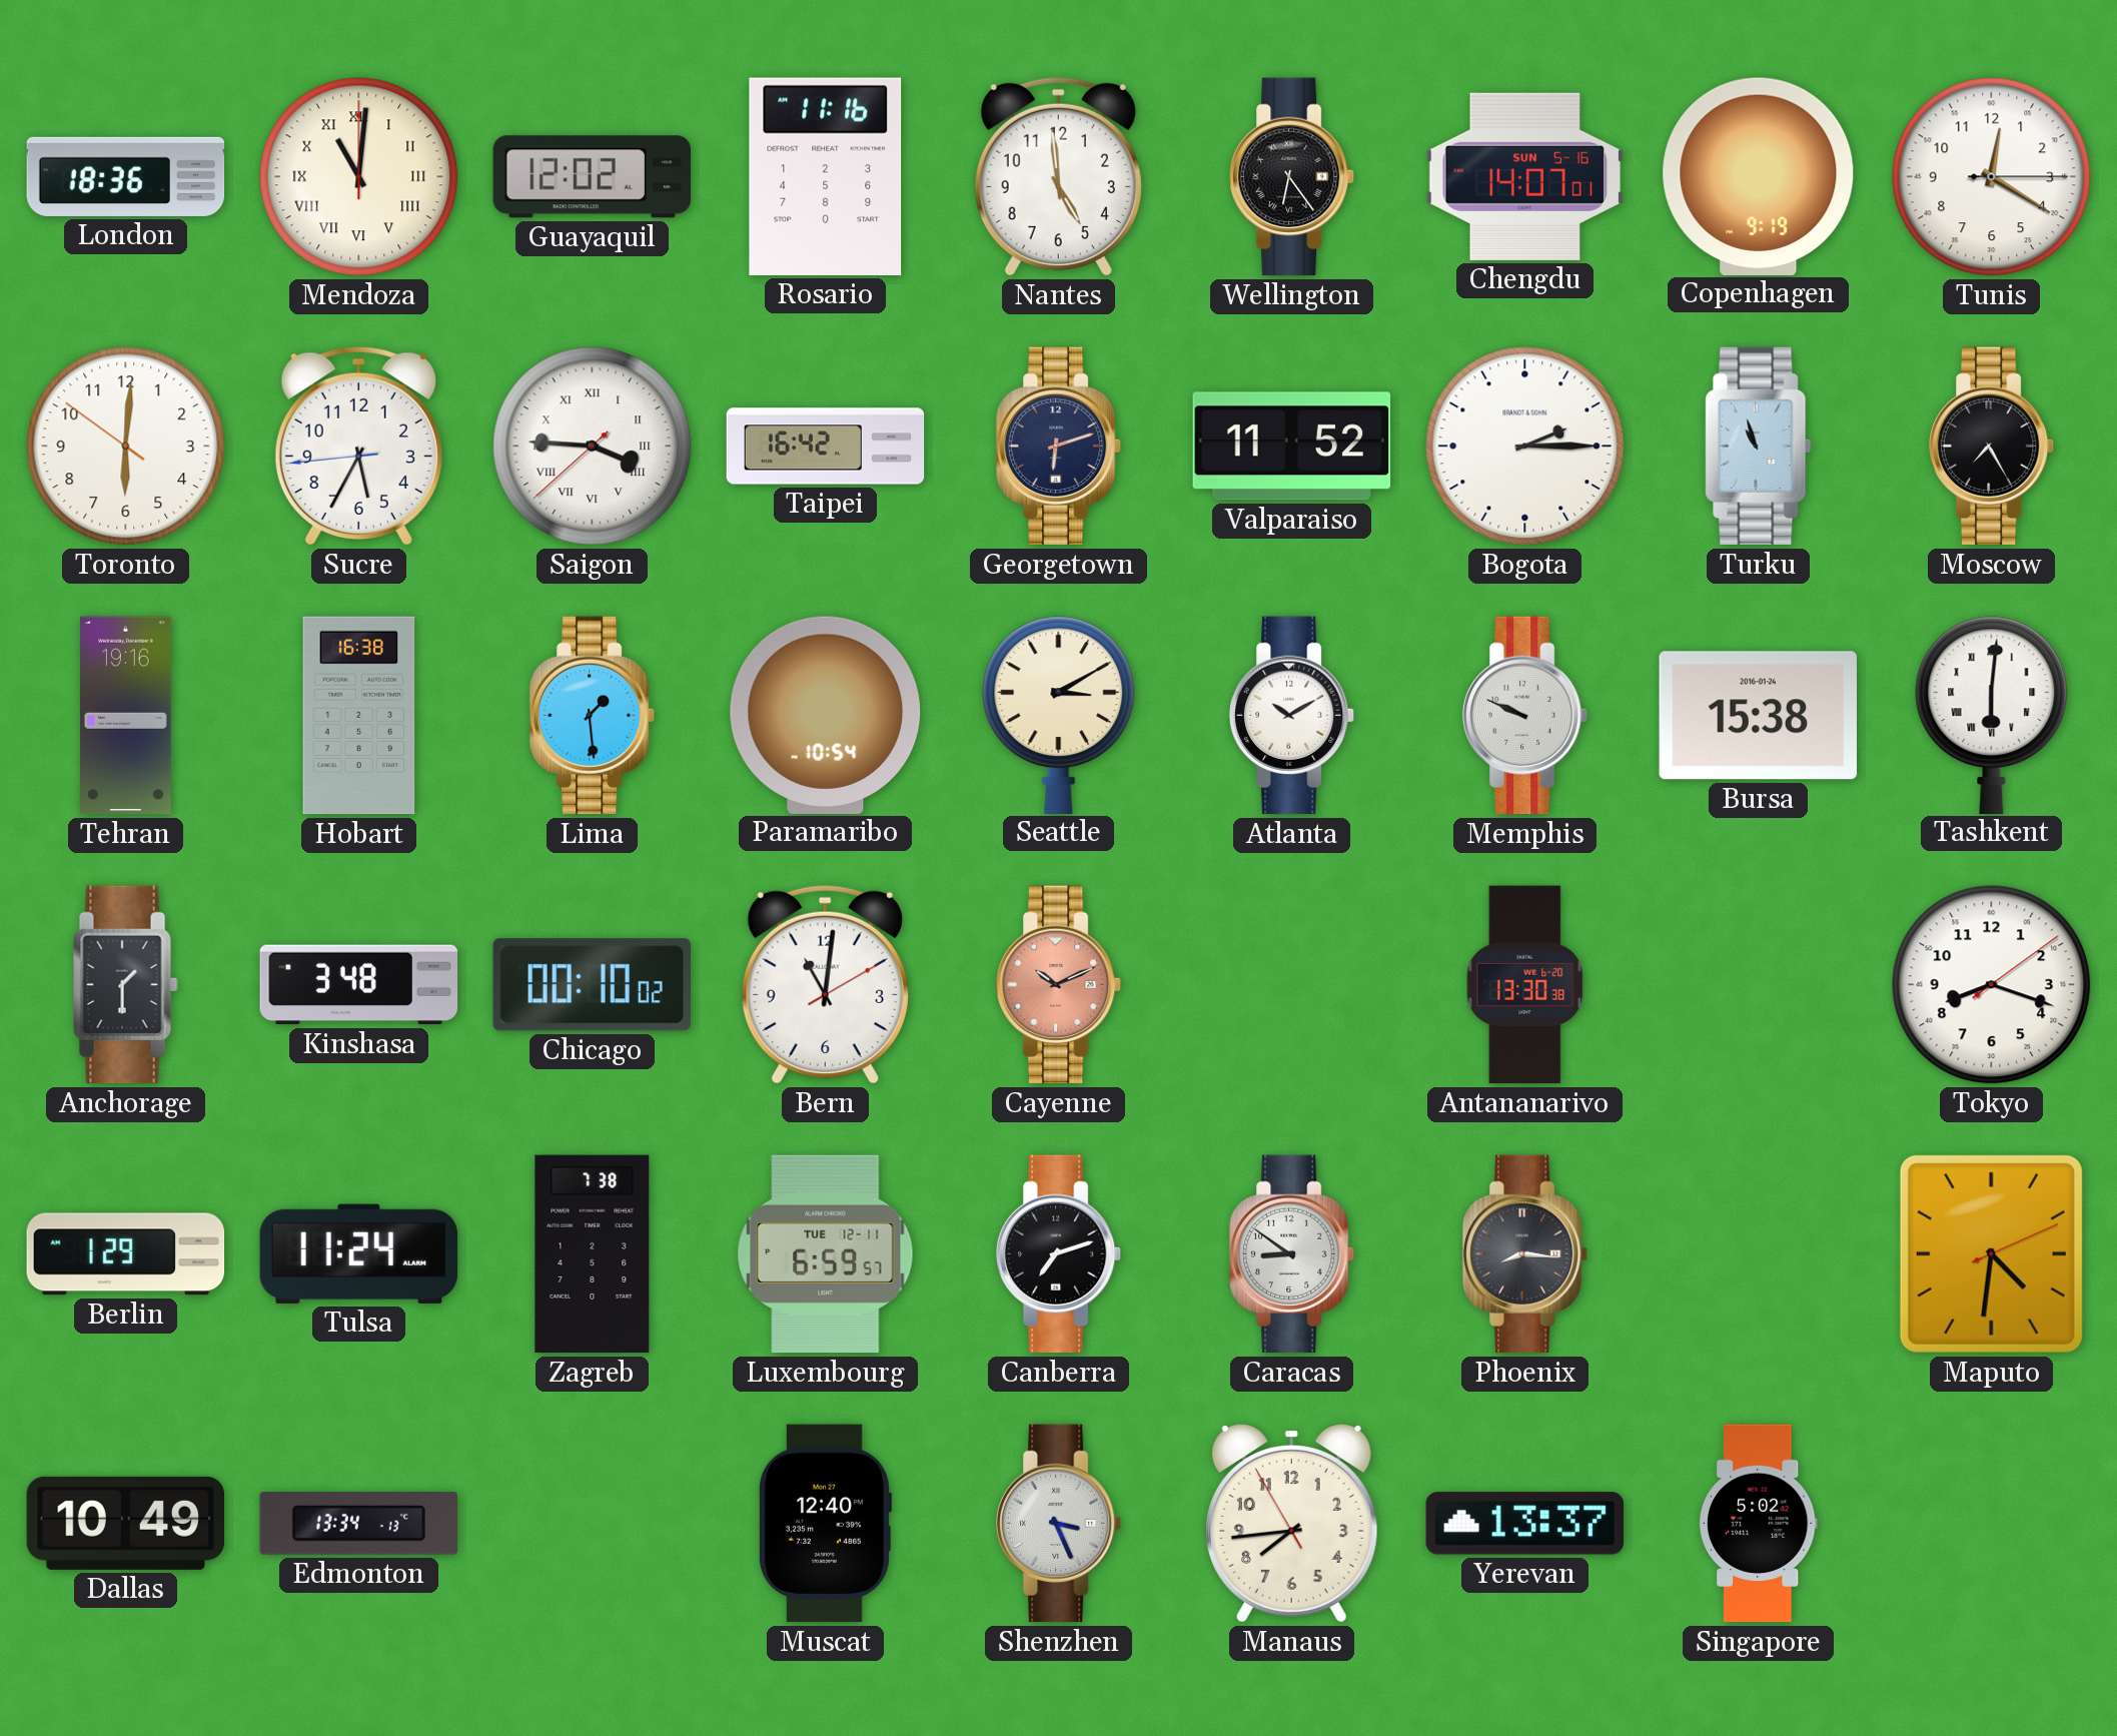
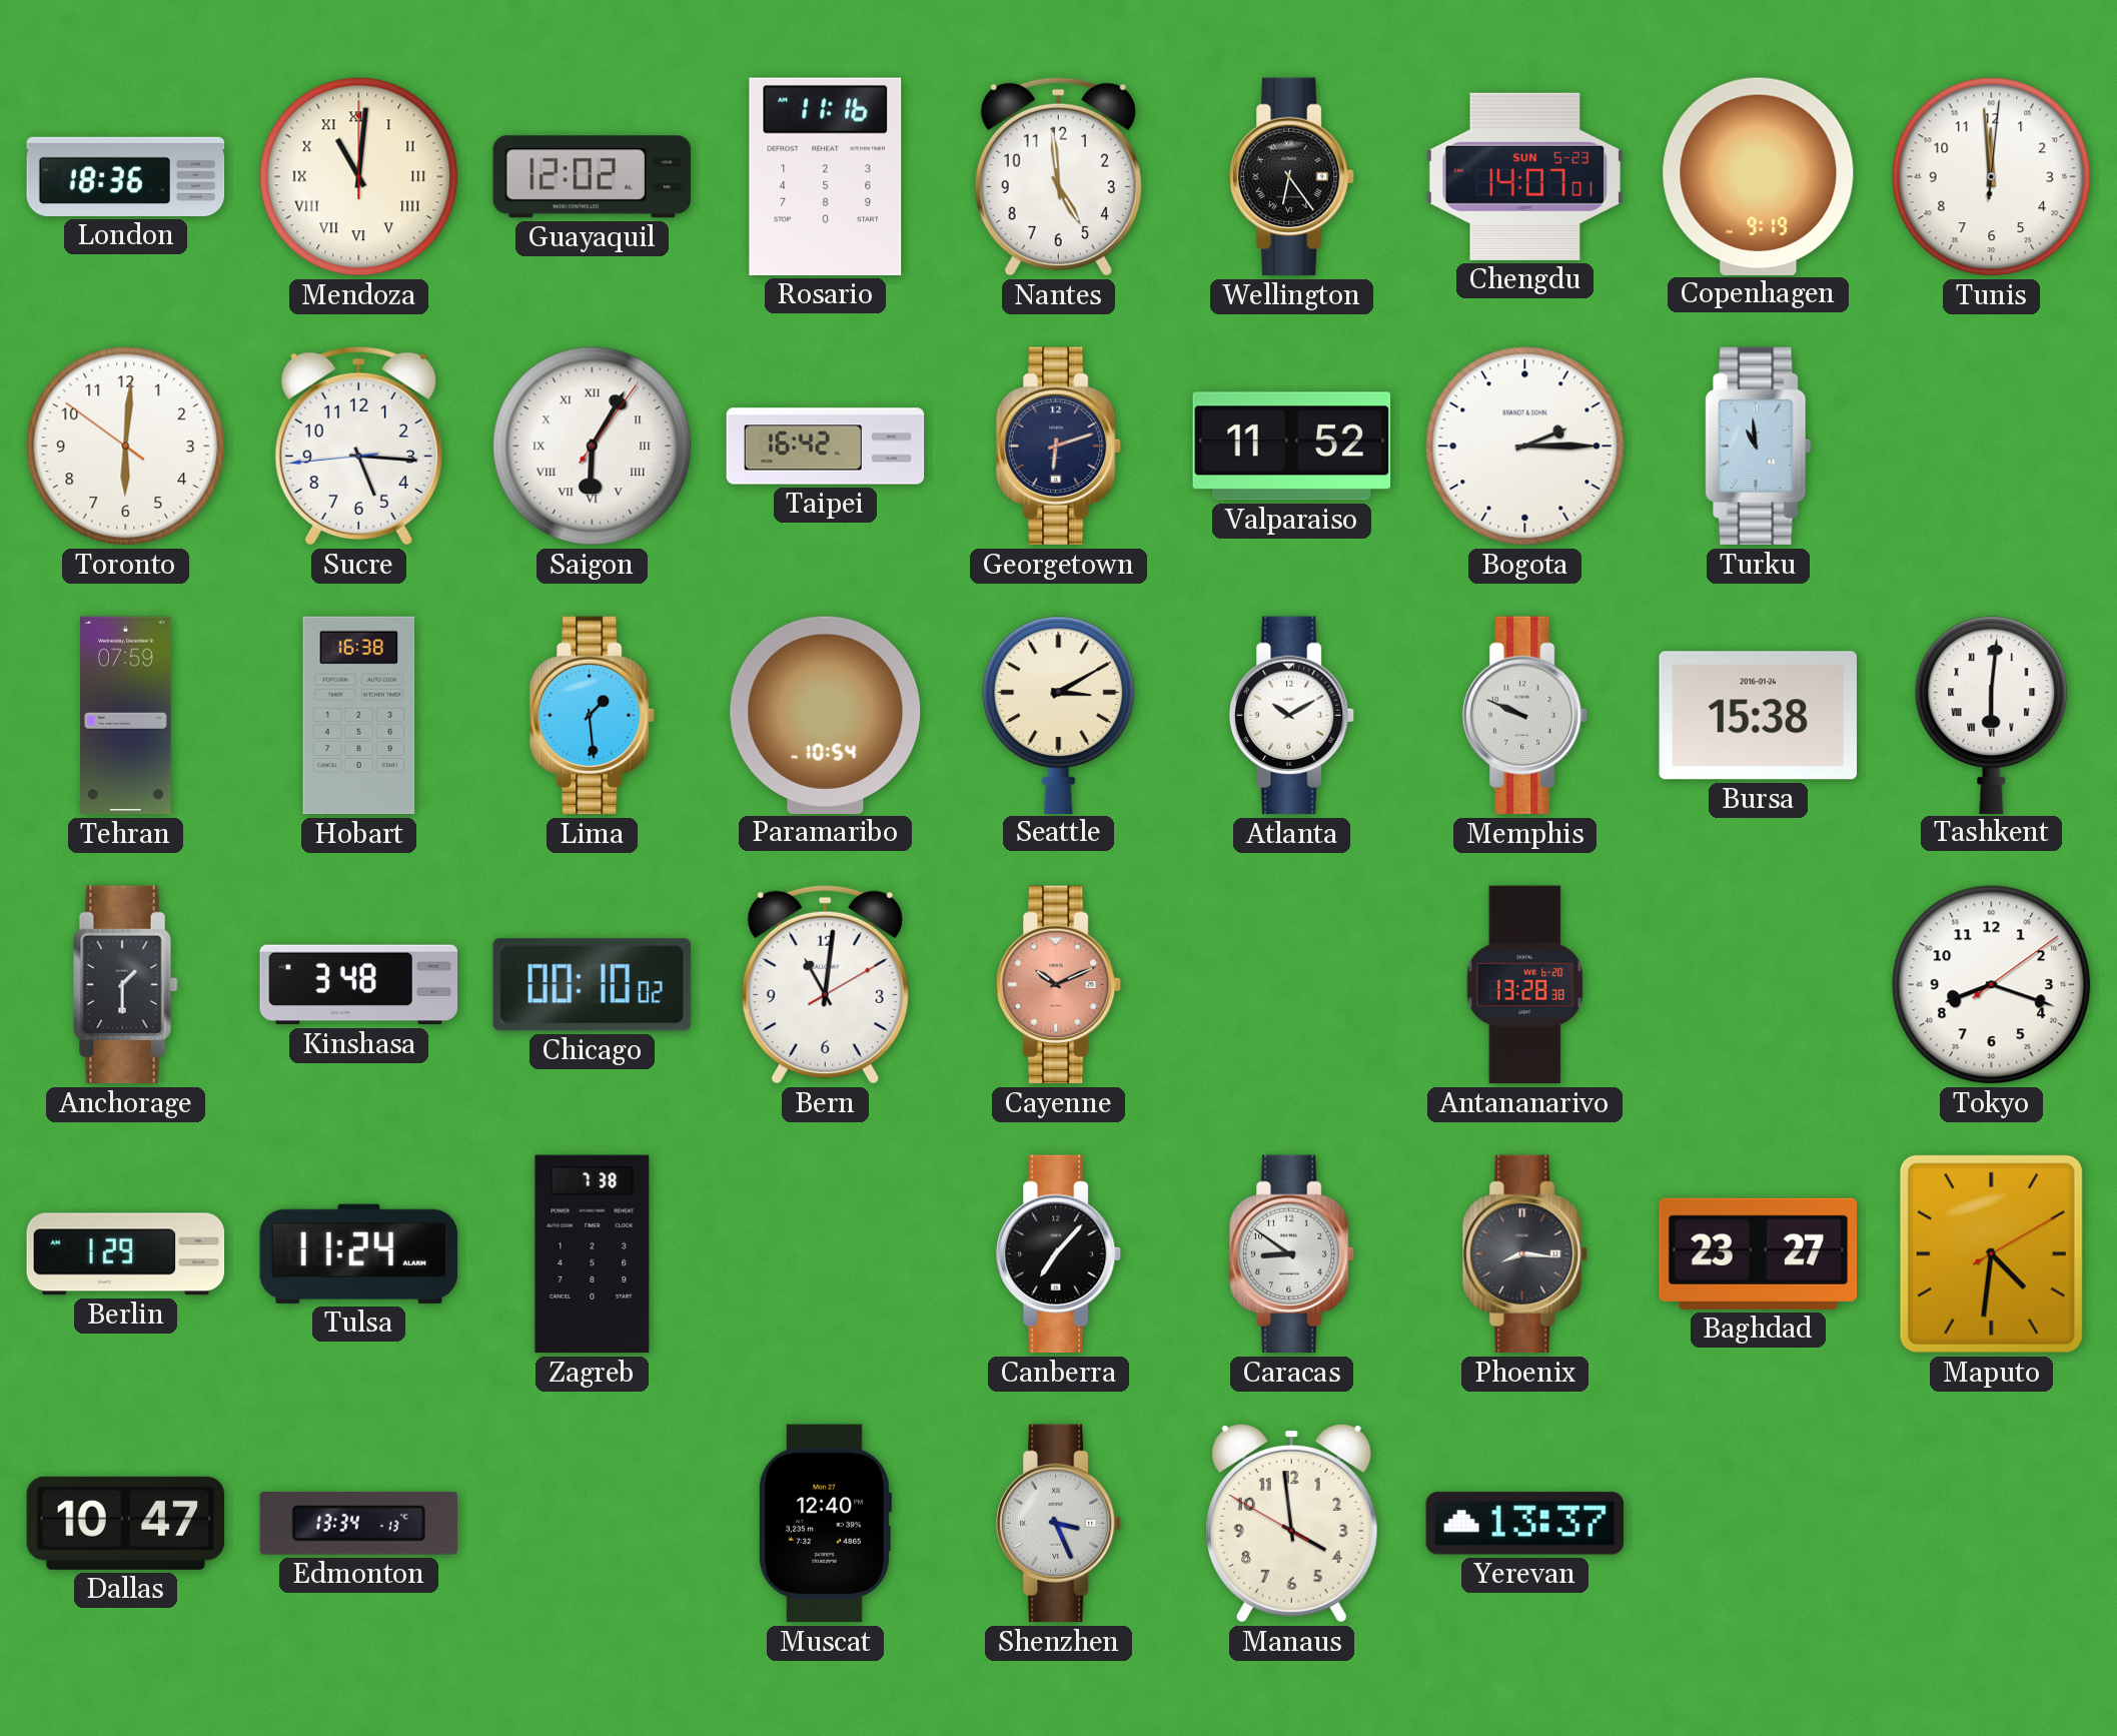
Chengdu date: SUN 5-16 -> SUN 5-23
Tunis: 12:20 -> 11:59
Sucre: 5:34 -> 5:15
Saigon: 3:45 -> 6:05
Turku: 10:57 -> 10:59
Moscow: 7:25 -> none
Tehran: 19:16 -> 07:59
Antananarivo: 13:30 -> 13:28
Luxembourg: 6:59 -> none
Canberra: 7:12 -> 7:07
Baghdad: none -> 23:27
Maputo: 4:31:11 -> 4:31:10
Dallas: 10:49 -> 10:47
Manaus: 7:43 -> 3:58
Singapore: 5:02 -> none
